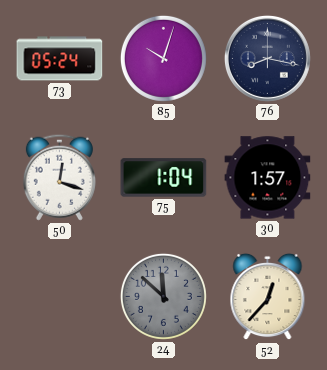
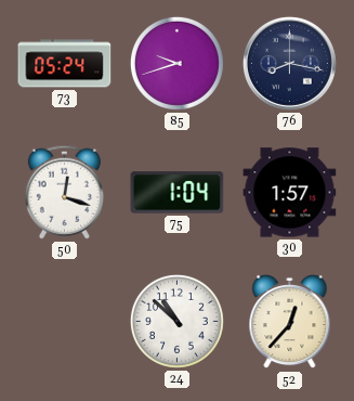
85: 10:03 -> 9:42
24: 11:52 -> 10:52
24 dial: grey -> white
